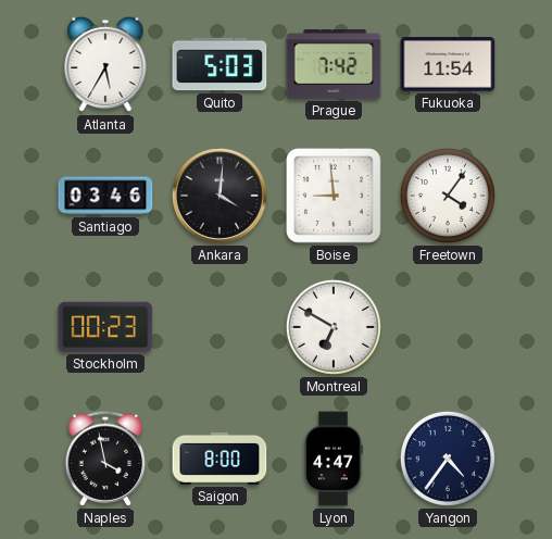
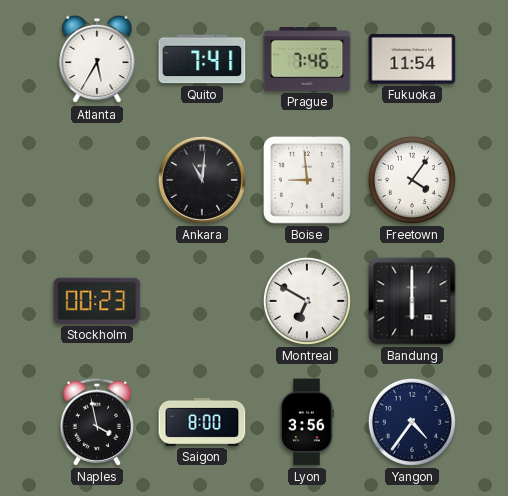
Quito: 5:03 -> 7:41
Prague: 7:42 -> 7:46
Santiago: 03:46 -> none
Ankara: 4:01 -> 11:01
Bandung: none -> 6:00
Lyon: 4:47 -> 3:56
